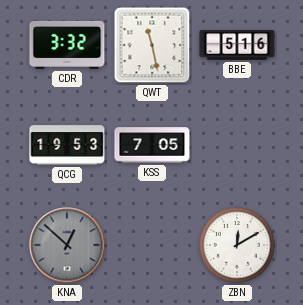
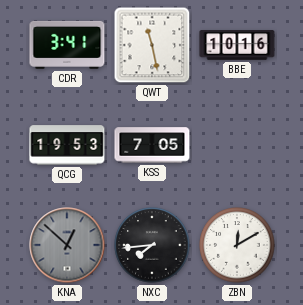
CDR: 3:32 -> 3:41
BBE: 5:16 -> 10:16
NXC: none -> 7:44
